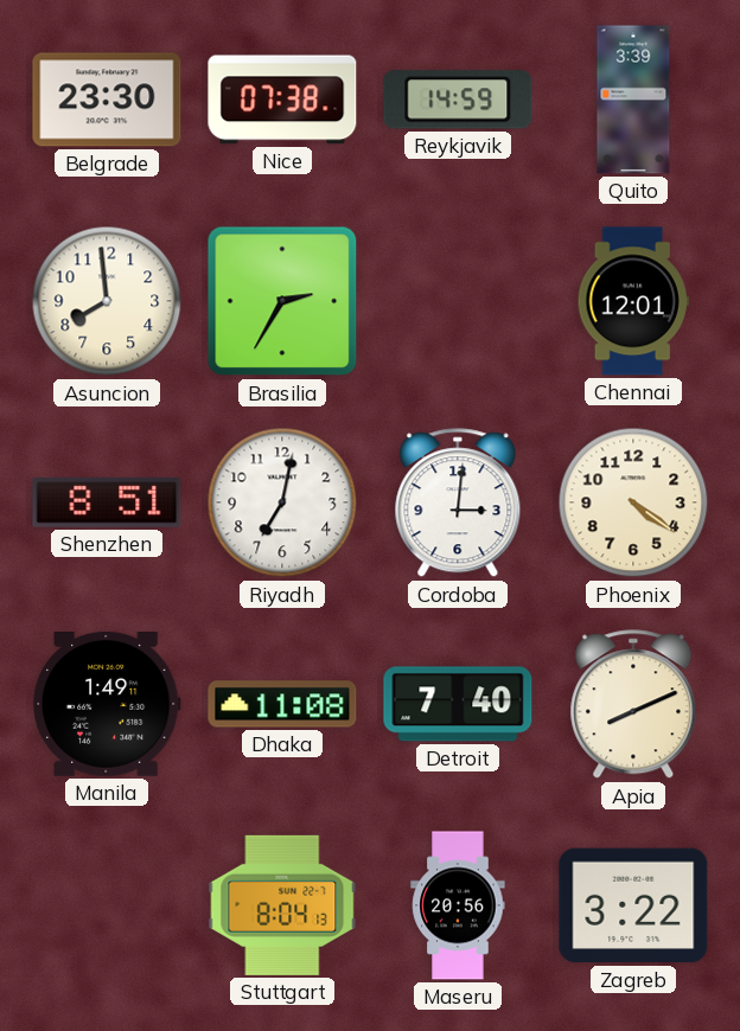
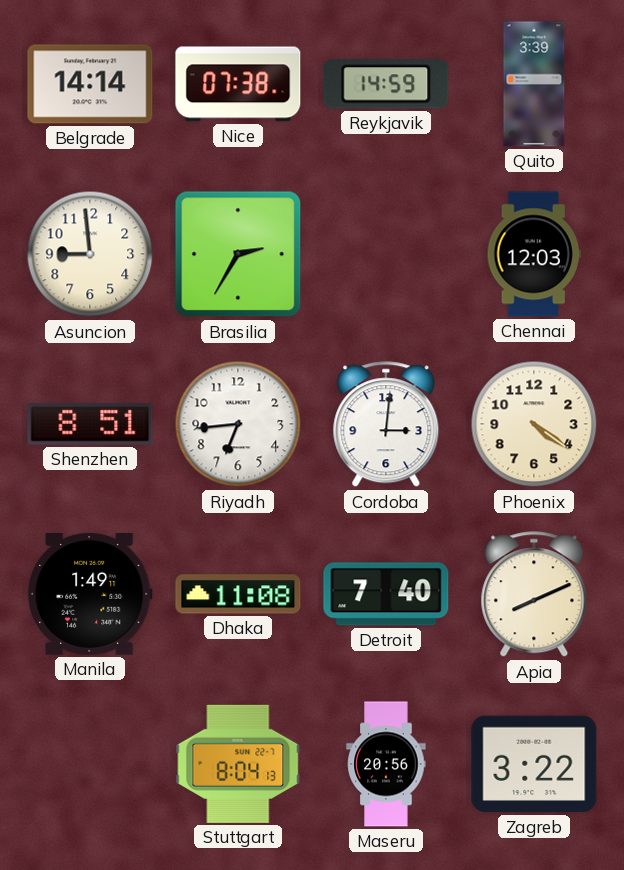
Belgrade: 23:30 -> 14:14
Asuncion: 7:59 -> 8:59
Chennai: 12:01 -> 12:03
Riyadh: 7:02 -> 6:44
